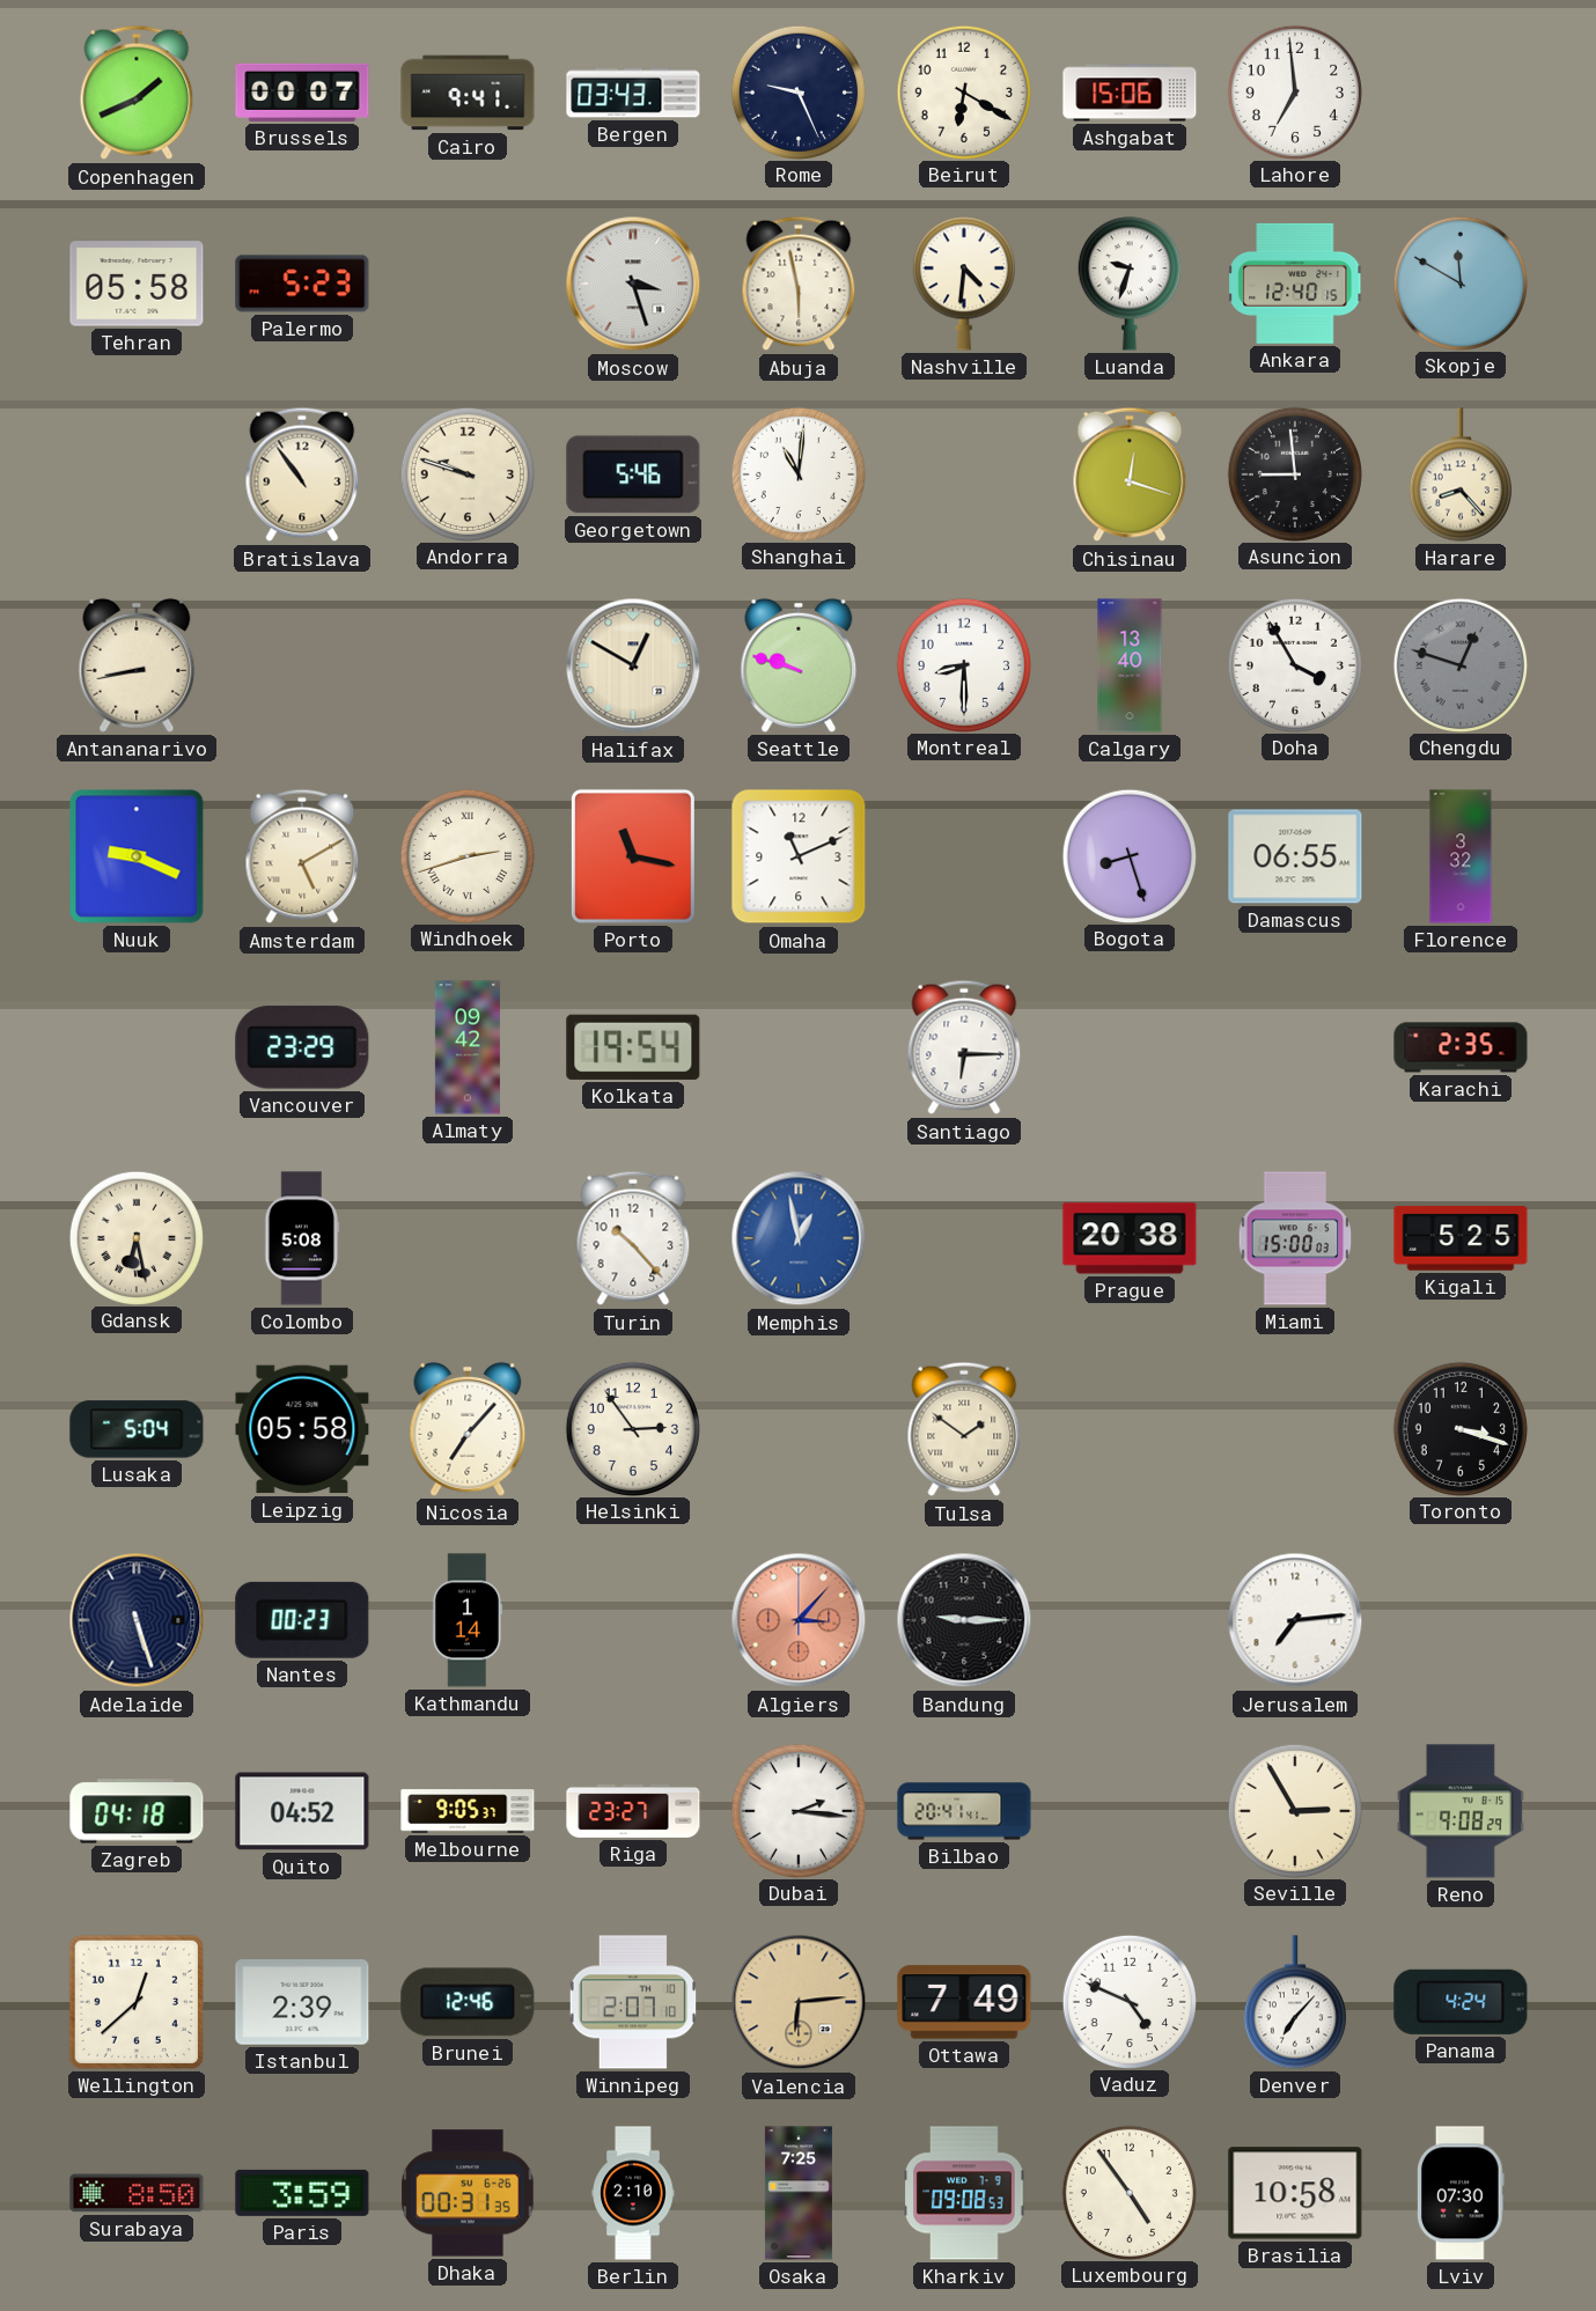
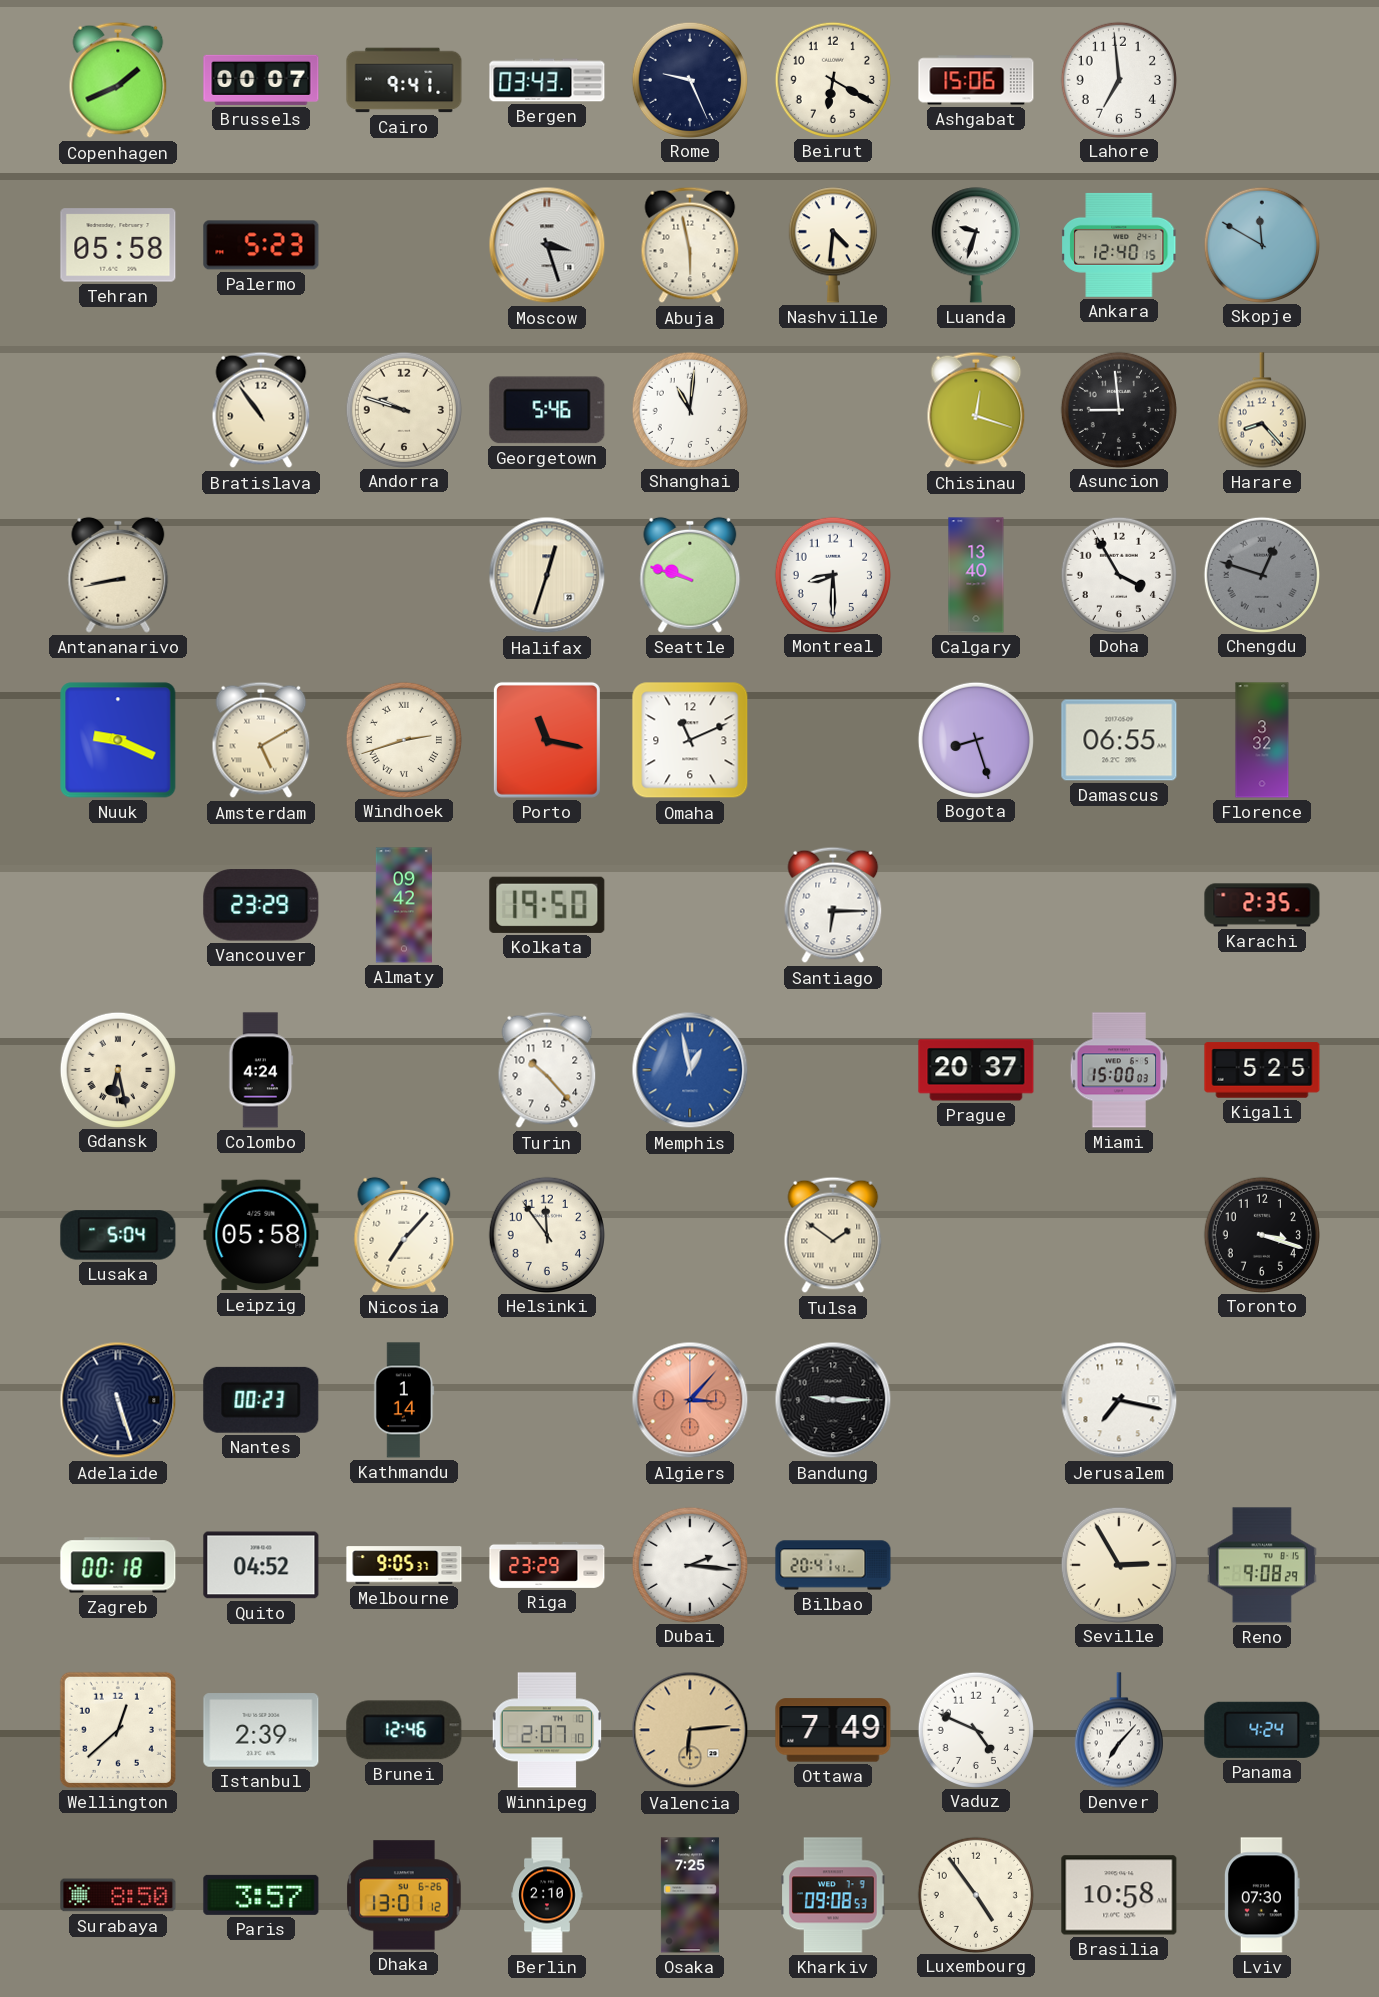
Halifax: 12:50 -> 12:33
Kolkata: 19:54 -> 19:50
Colombo: 5:08 -> 4:24
Prague: 20:38 -> 20:37
Helsinki: 2:54 -> 11:54
Jerusalem: 7:14 -> 7:17
Zagreb: 04:18 -> 00:18
Riga: 23:27 -> 23:29
Paris: 3:59 -> 3:57
Dhaka: 00:31 -> 13:01
